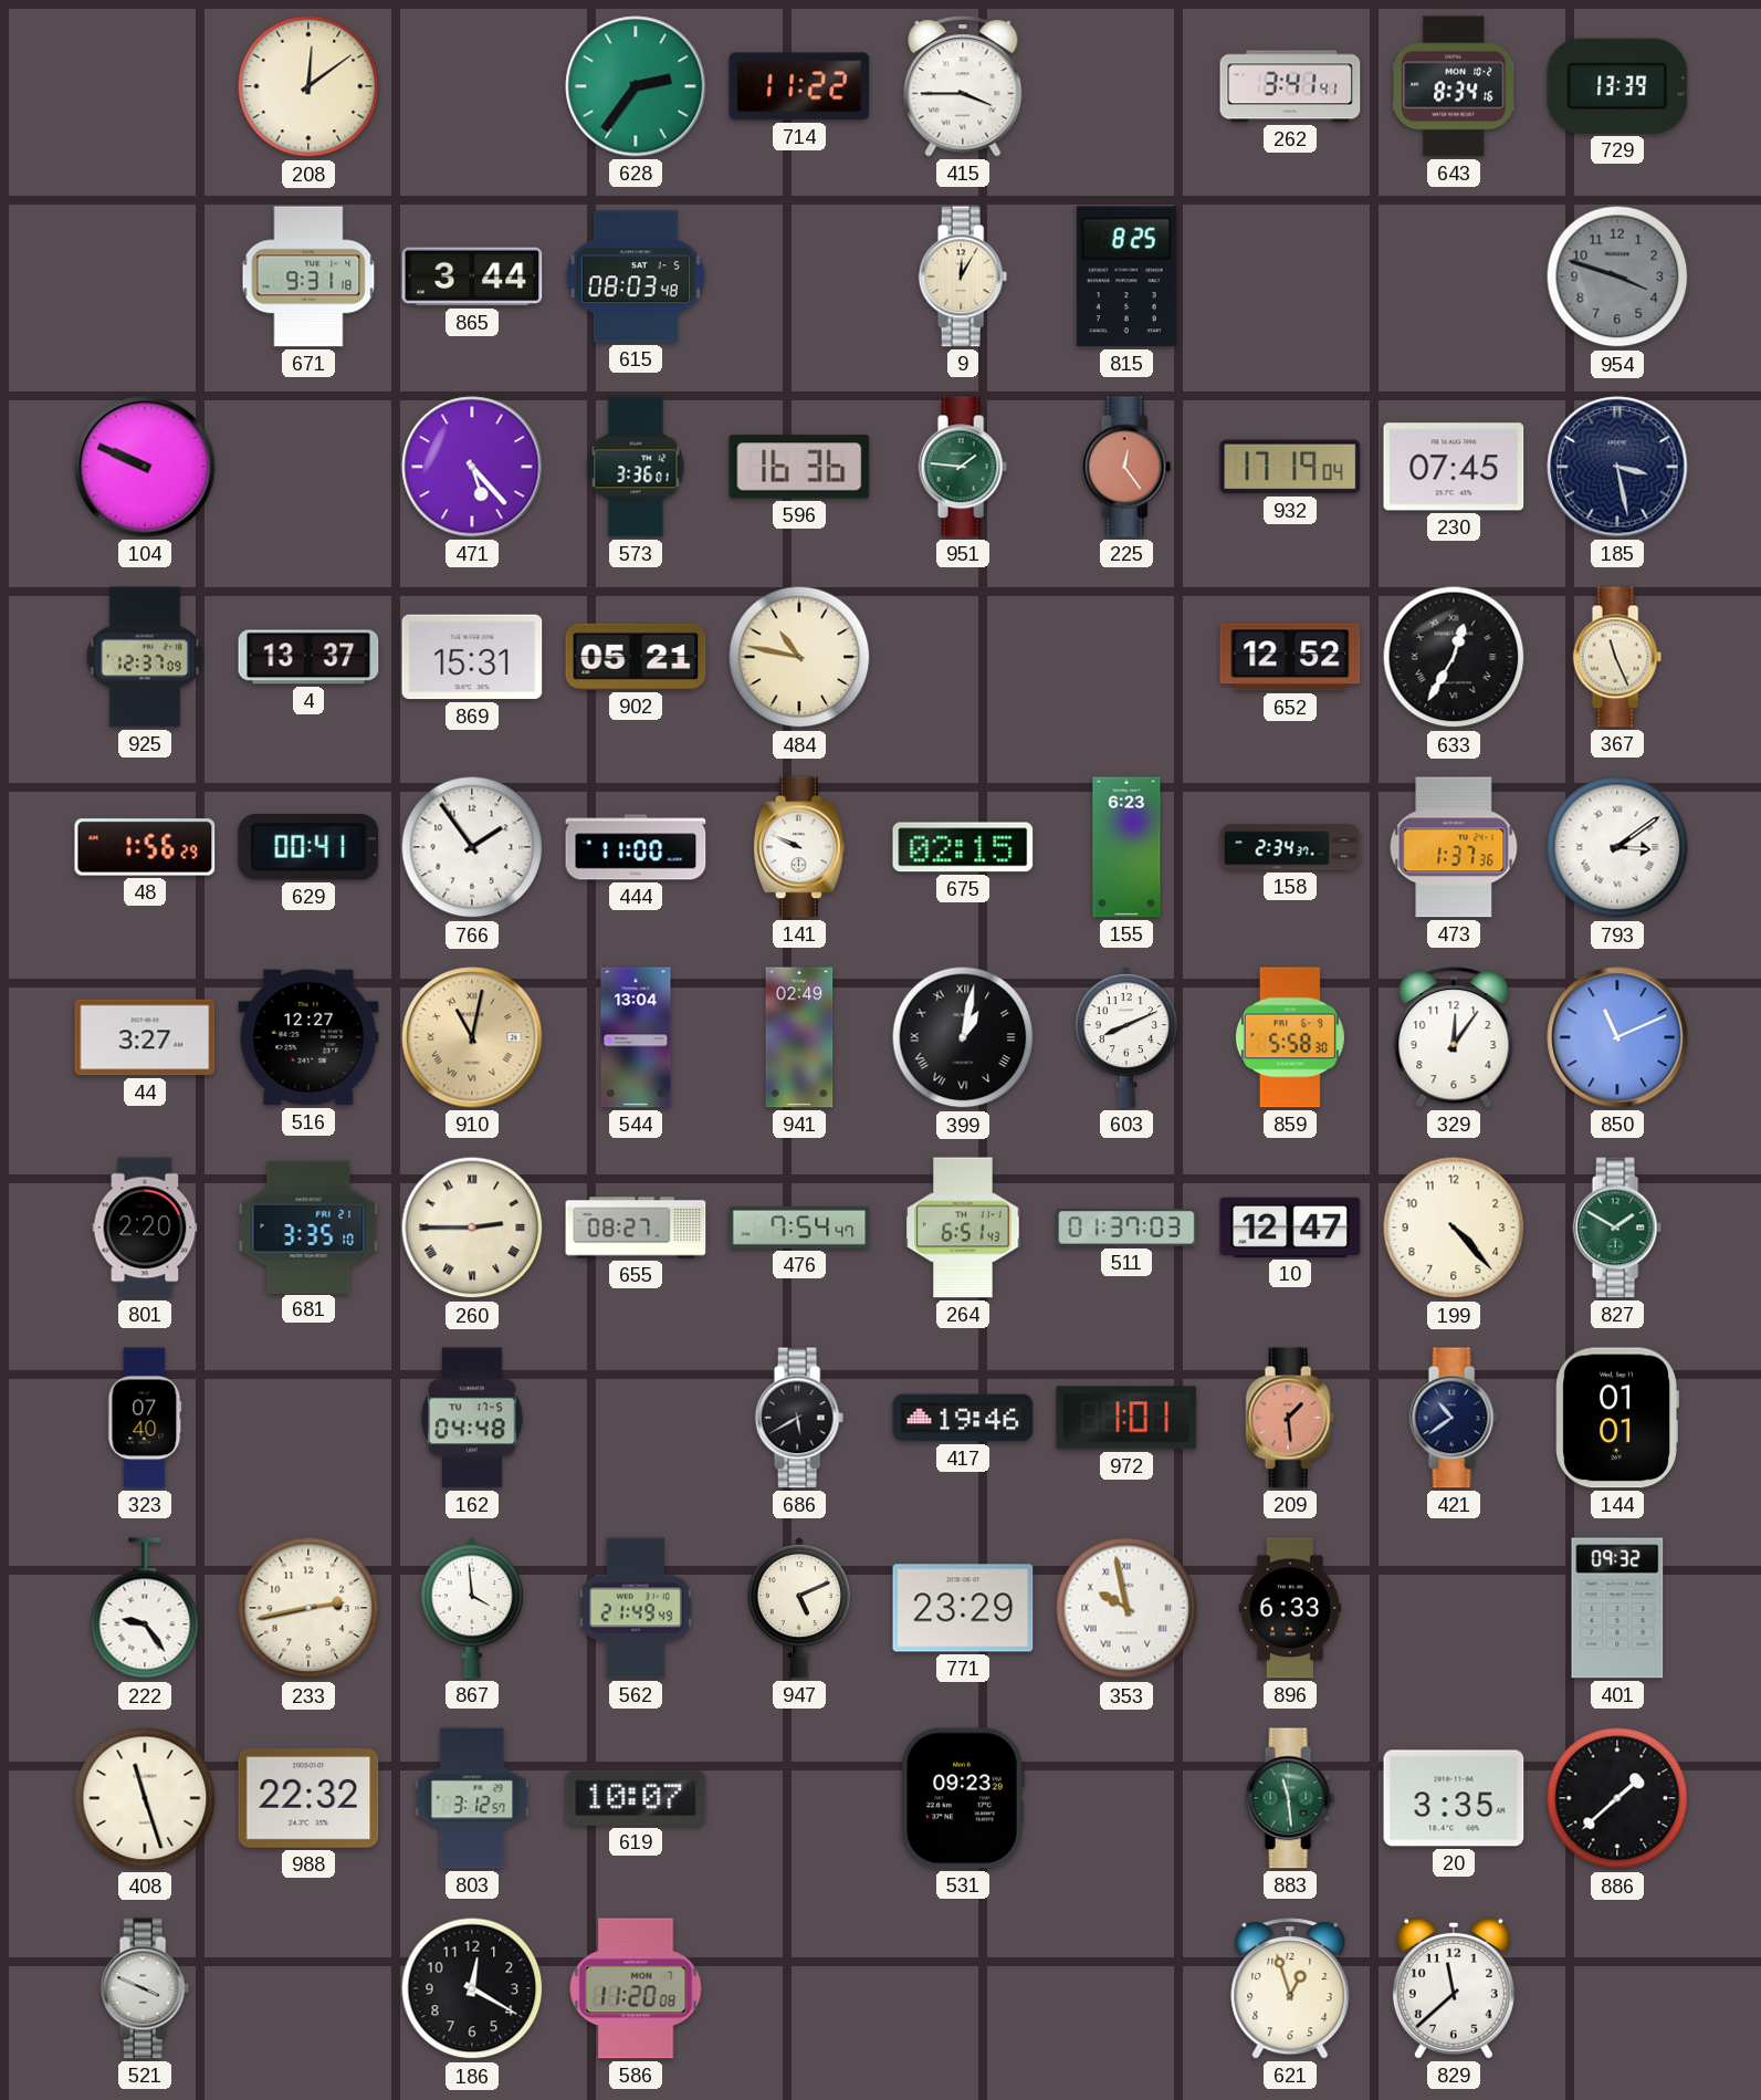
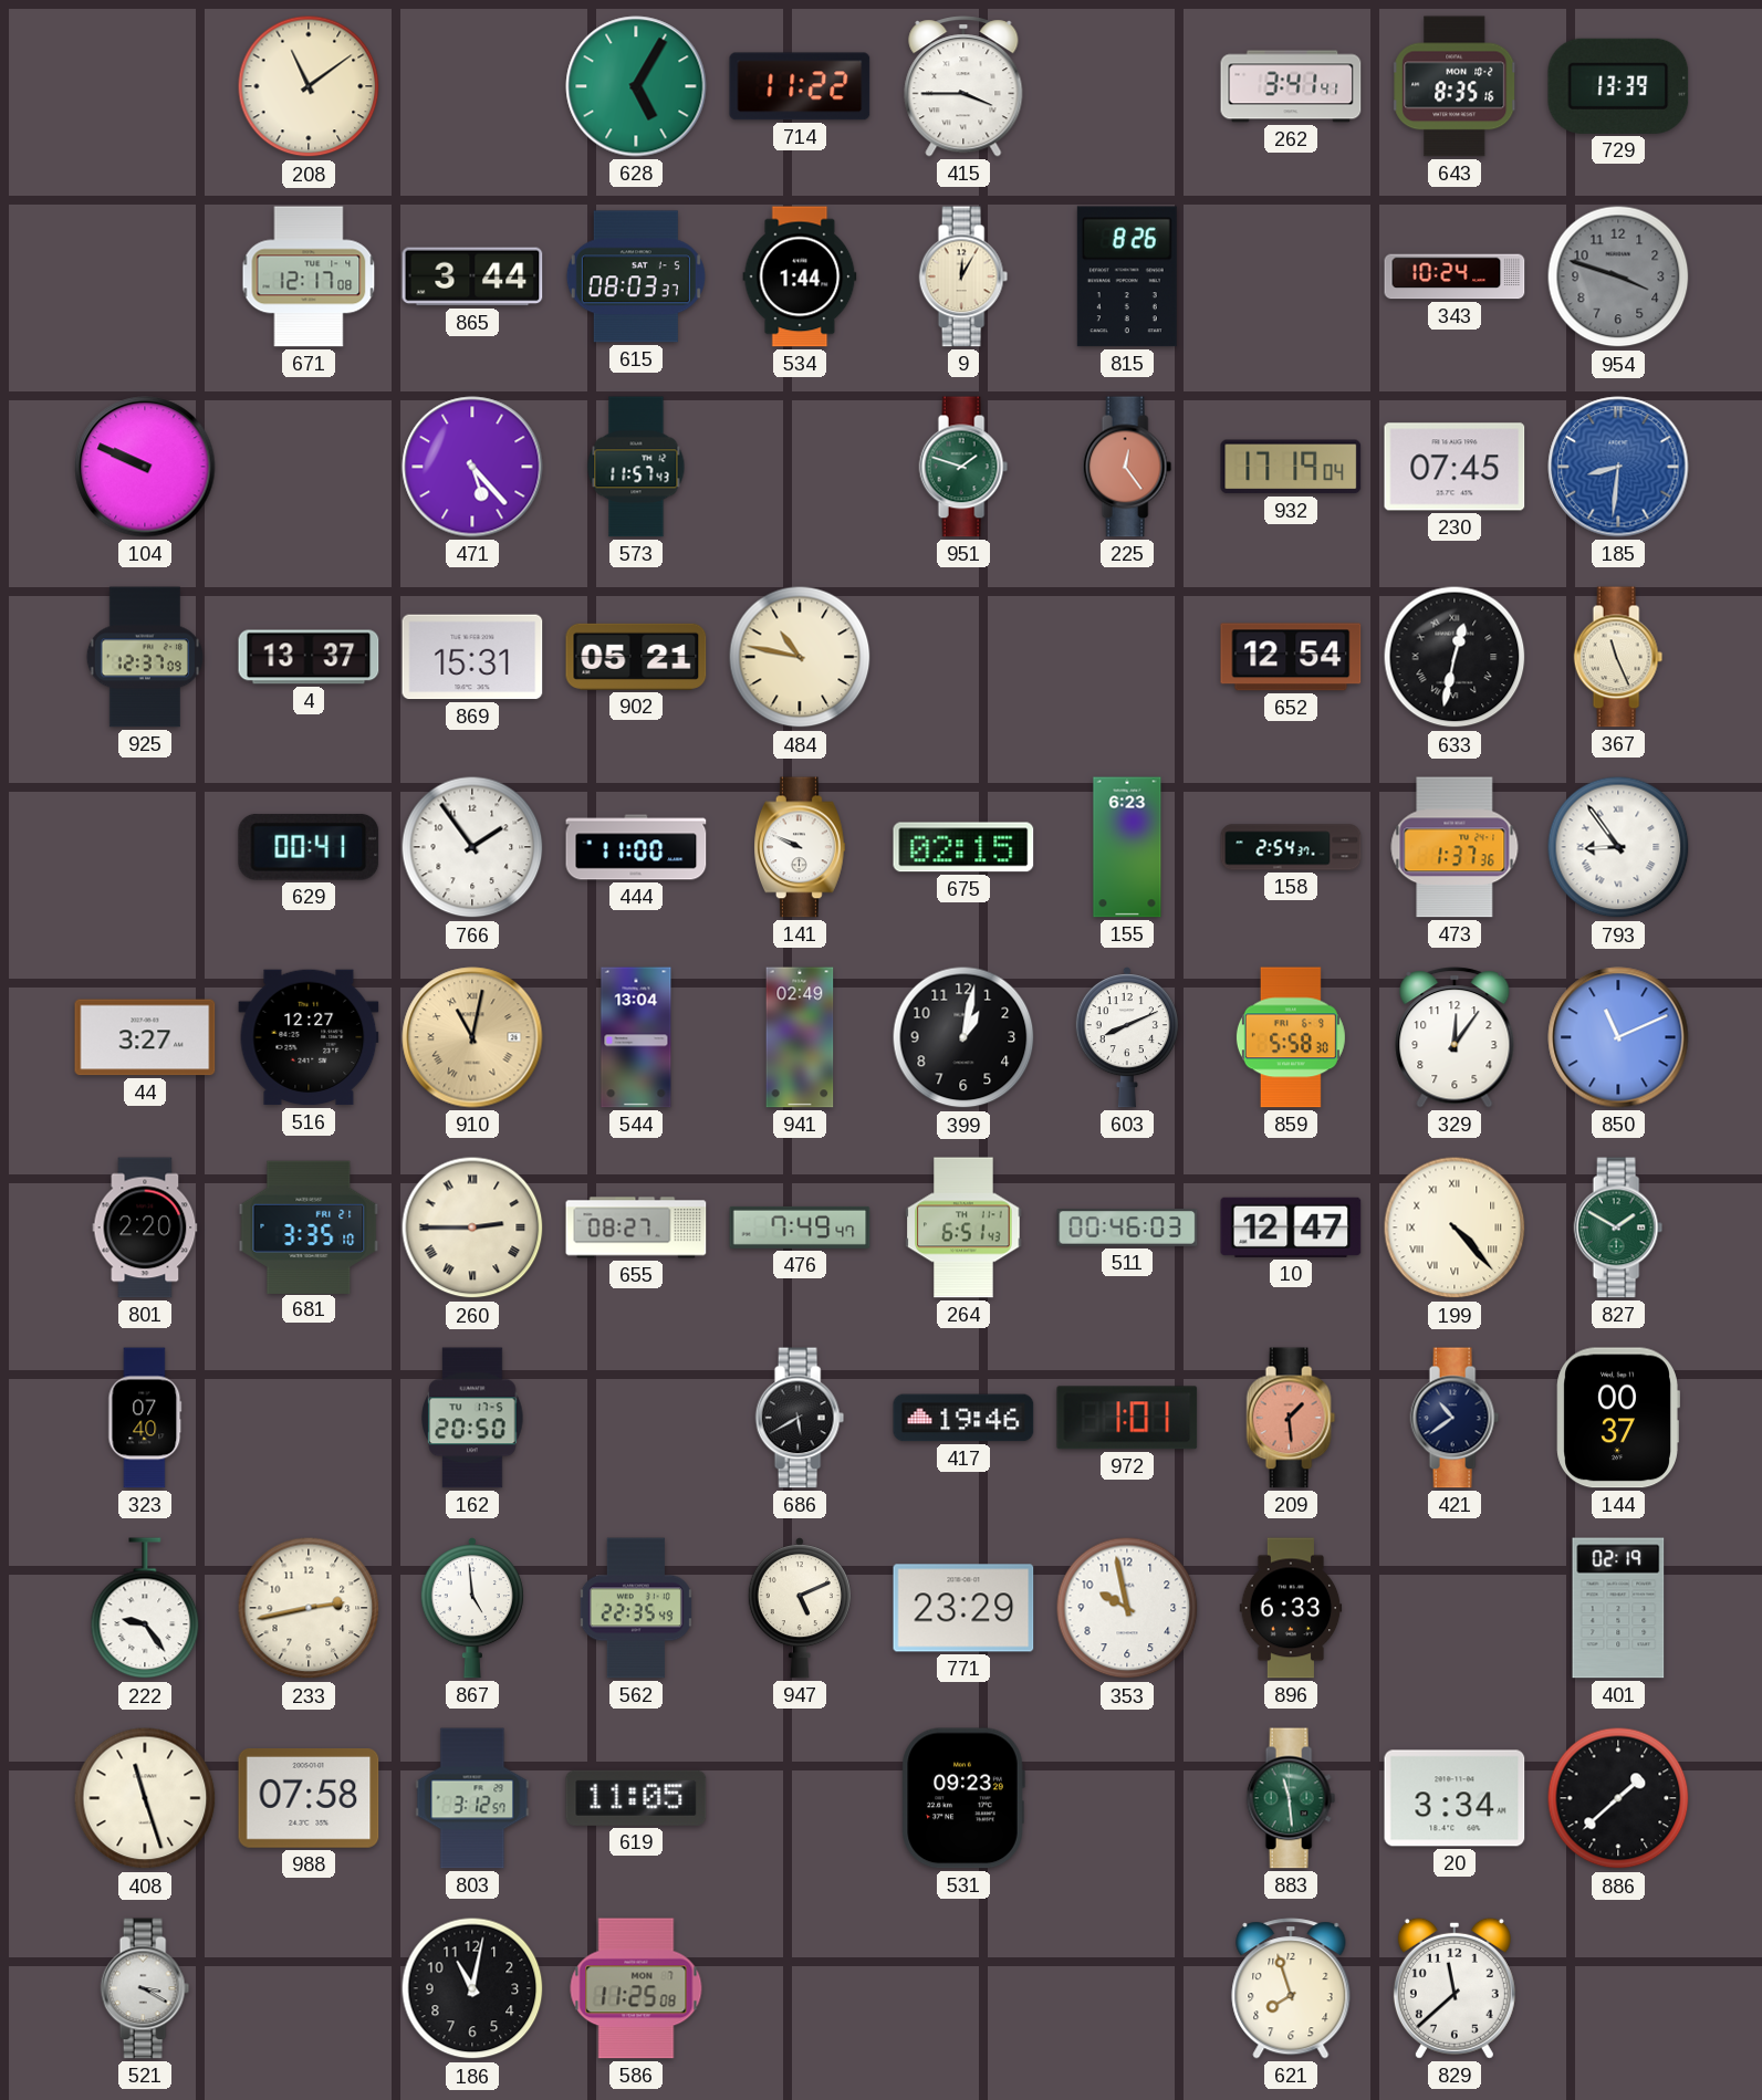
208: 12:09 -> 11:09
628: 2:36 -> 5:05
643: 8:34 -> 8:35
671: 9:31 -> 12:17
615: 08:03:48 -> 08:03:37
534: none -> 1:44
815: 8:25 -> 8:26
343: none -> 10:24
573: 3:36 -> 11:57
596: 16:36 -> none
951: 1:46 -> 1:48
185: 3:28 -> 8:31
185 dial: navy -> blue
652: 12:52 -> 12:54
633: 12:35 -> 12:32
48: 1:56 -> none
158: 2:34 -> 2:54
793: 3:09 -> 8:54
399 numerals: Roman -> Arabic
476: 7:54 -> 7:49
511: 01:37 -> 00:46
199 numerals: Arabic -> Roman
162: 04:48 -> 20:50
144: 01:01 -> 00:37
867: 3:59 -> 4:59
562: 21:49 -> 22:35
353 numerals: Roman -> Arabic
401: 09:32 -> 02:19
988: 22:32 -> 07:58
619: 10:07 -> 11:05
20: 3:35 -> 3:34
521: 3:49 -> 3:20
186: 12:20 -> 11:02
586: 11:20 -> 11:25
621: 12:57 -> 7:57
